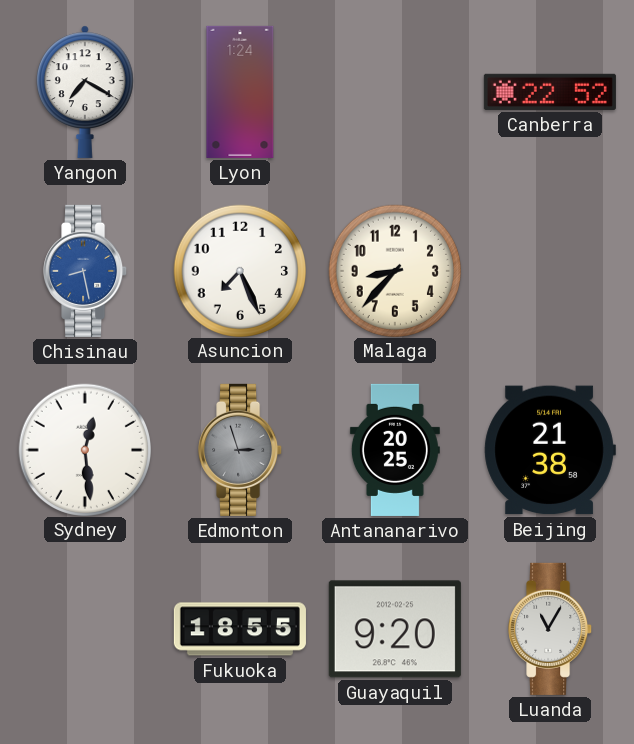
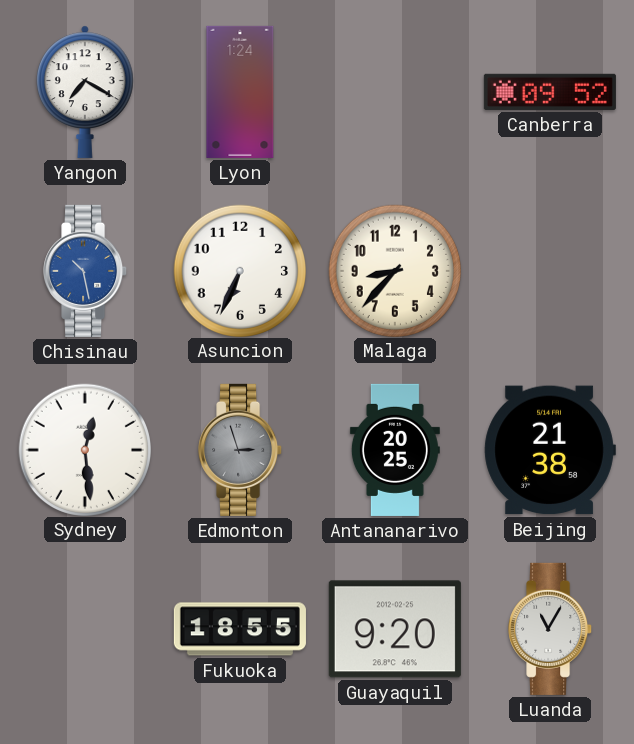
Canberra: 22:52 -> 09:52
Chisinau: 8:28 -> 10:28
Asuncion: 7:26 -> 6:34
